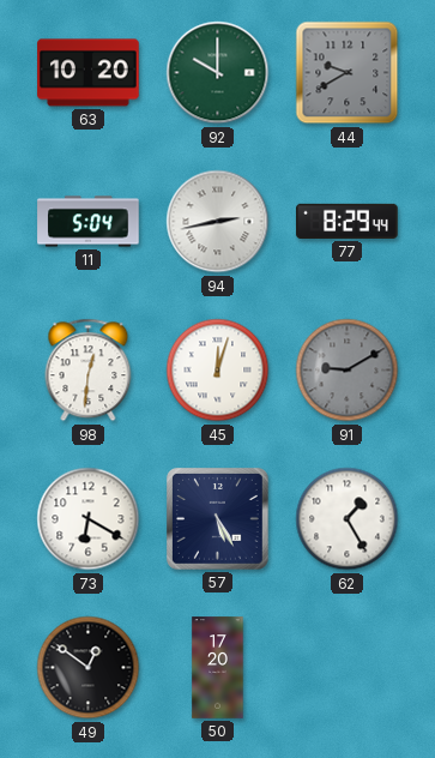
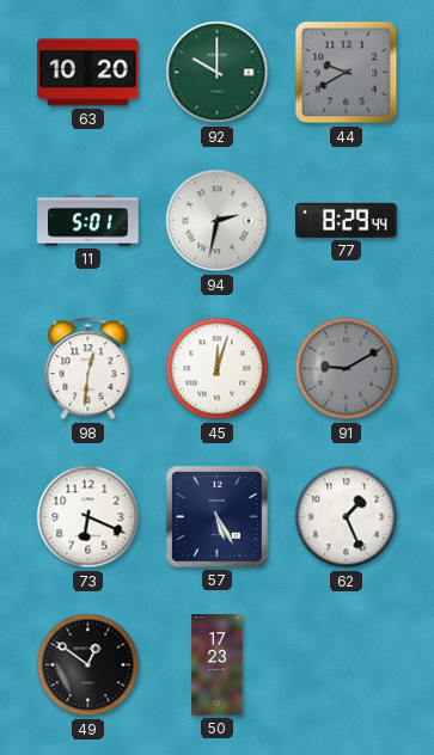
11: 5:04 -> 5:01
94: 2:43 -> 2:32
73: 6:20 -> 6:19
62: 1:25 -> 1:26
50: 17:20 -> 17:23
